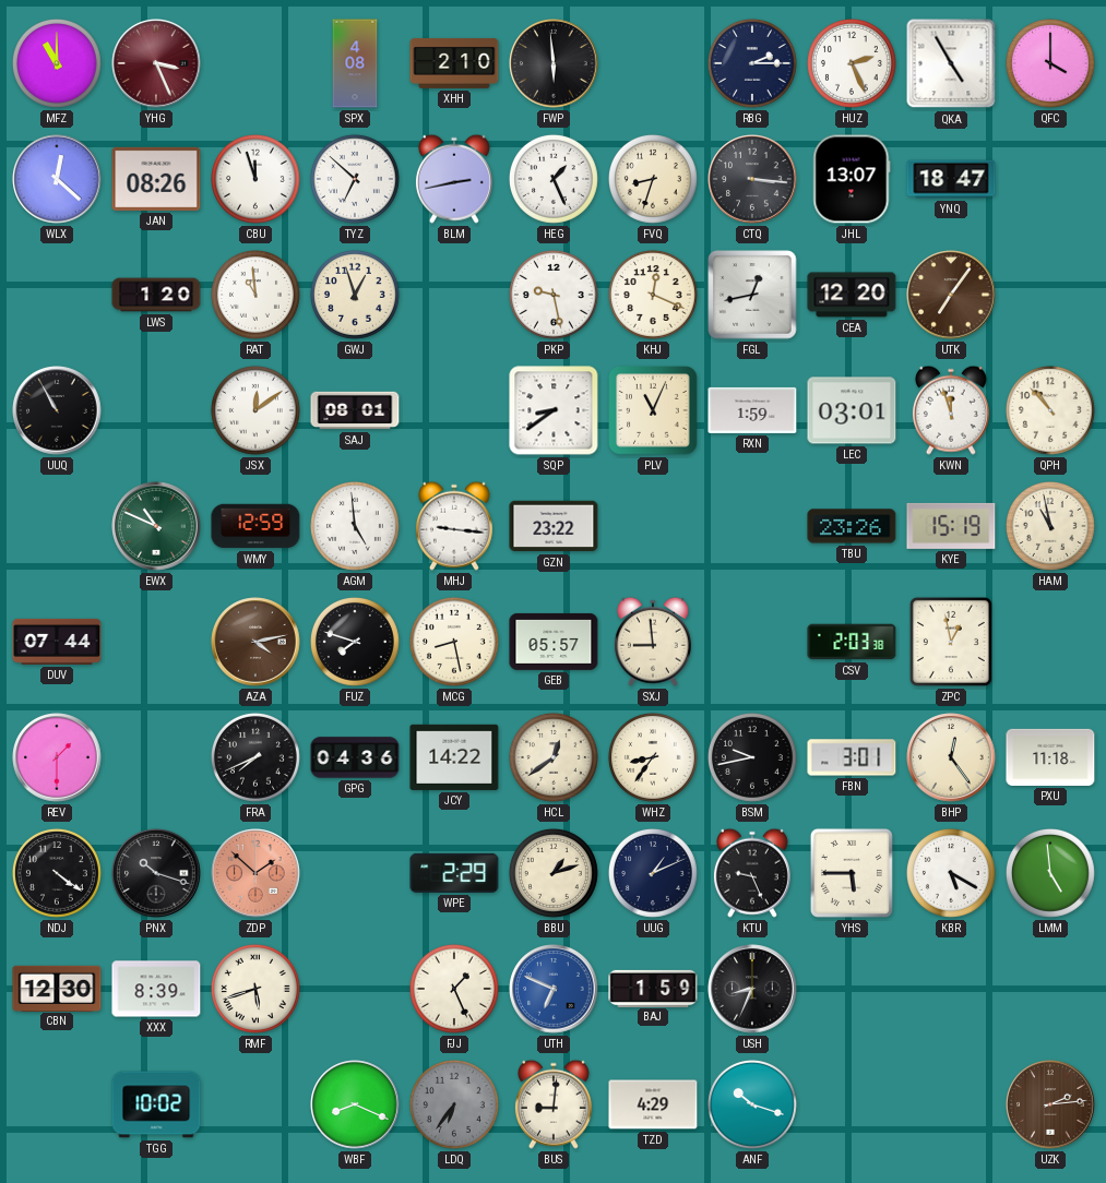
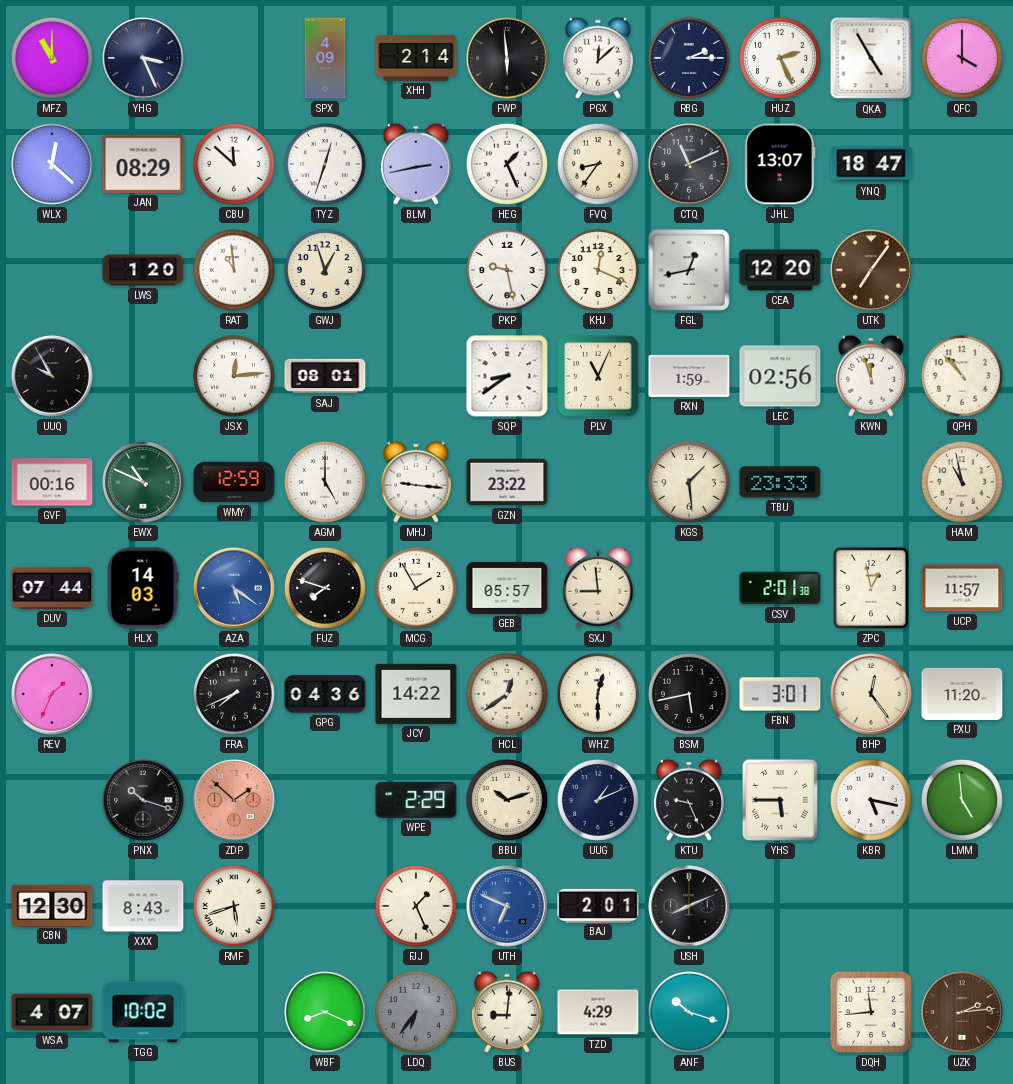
YHG dial: burgundy -> navy
SPX: 4:08 -> 4:09
XHH: 2:10 -> 2:14
PGX: none -> 12:08
JAN: 08:26 -> 08:29
CBU: 11:57 -> 11:52
TYZ: 6:52 -> 12:33
FVQ: 8:33 -> 8:36
CTQ: 3:16 -> 11:11
UUQ: 10:55 -> 9:55
JSX: 12:09 -> 12:14
LEC: 03:01 -> 02:56
GVF: none -> 00:16
AGM: 4:59 -> 5:00
KGS: none -> 1:29
TBU: 23:26 -> 23:33
KYE: 15:19 -> none
HLX: none -> 14:03
AZA: 4:13 -> 5:21
AZA dial: brown -> blue
MCG: 8:28 -> 1:55
CSV: 2:03 -> 2:01
UCP: none -> 11:57
REV: 1:30 -> 1:34
WHZ: 8:36 -> 12:30
BSM: 9:43 -> 5:43
PXU: 11:18 -> 11:20
NDJ: 4:21 -> none
BBU: 1:12 -> 10:12
KBR: 5:20 -> 5:17
XXX: 8:39 -> 8:43
BAJ: 1:59 -> 2:01
USH: 8:34 -> 8:11
WSA: none -> 4:07
DQH: none -> 11:44
